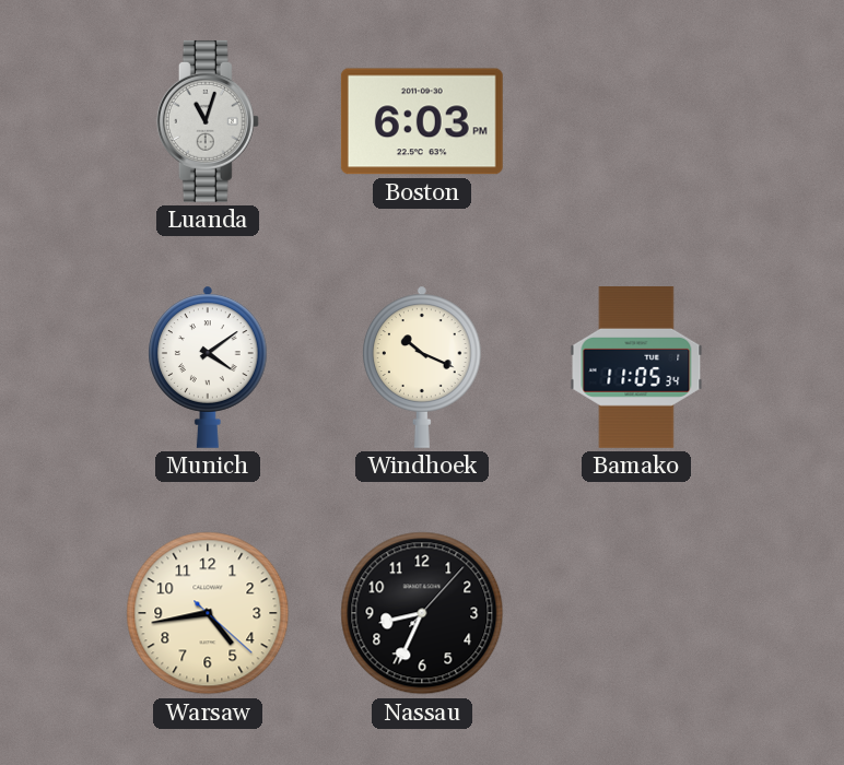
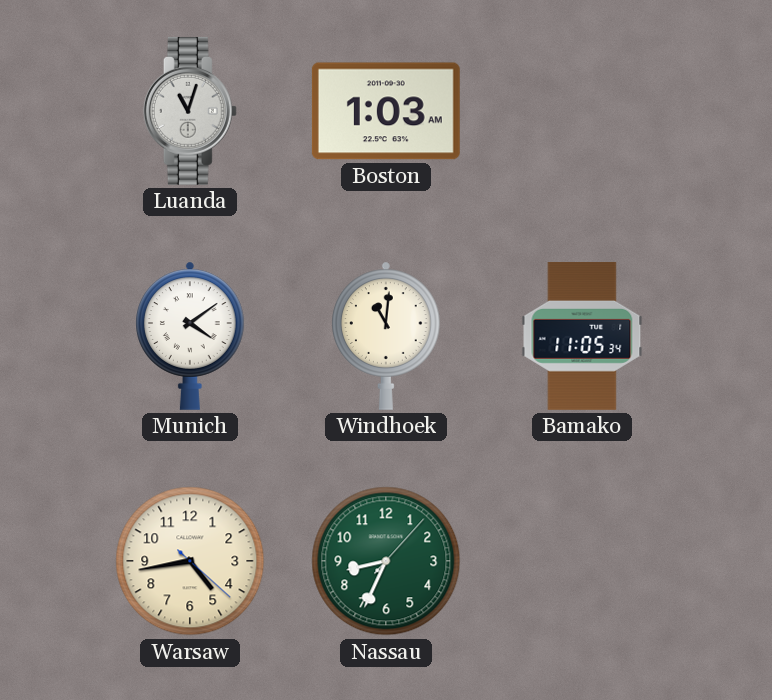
Boston: 6:03 -> 1:03
Windhoek: 10:19 -> 11:01
Nassau dial: black -> green
